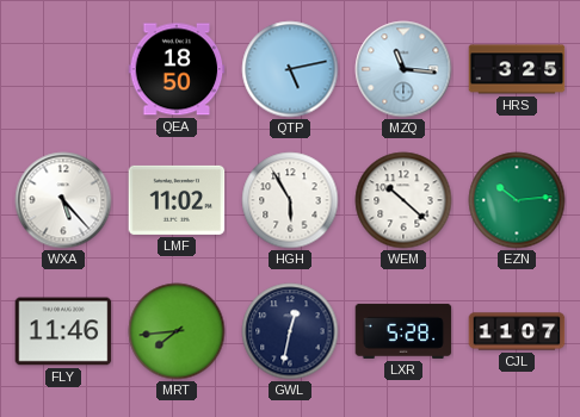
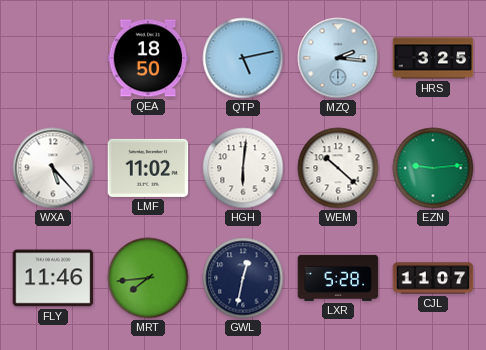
MZQ: 11:16 -> 2:16
HGH: 5:55 -> 6:01
EZN: 10:14 -> 9:14
